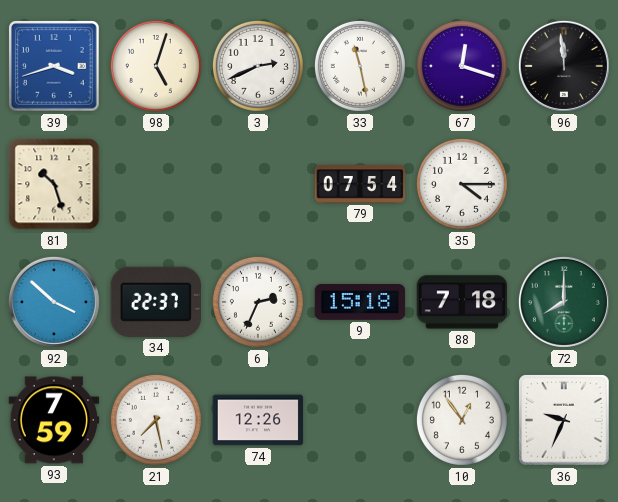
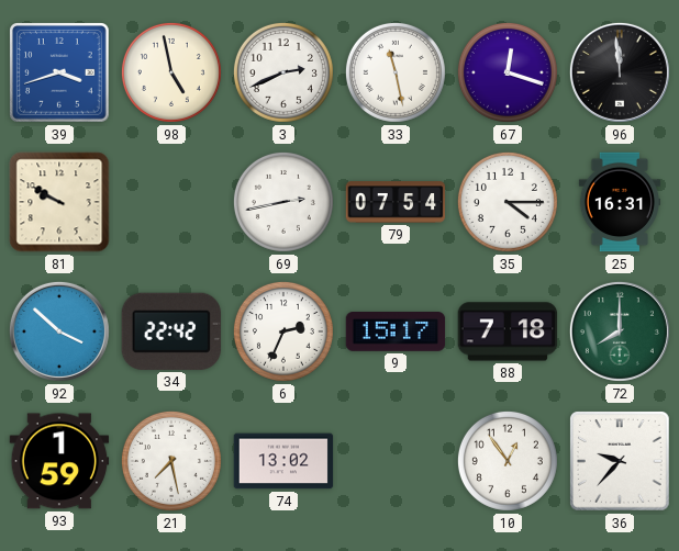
98: 5:03 -> 4:58
81: 10:27 -> 9:50
69: none -> 2:43
25: none -> 16:31
34: 22:37 -> 22:42
9: 15:18 -> 15:17
93: 7:59 -> 1:59
74: 12:26 -> 13:02
36: 9:34 -> 9:37
